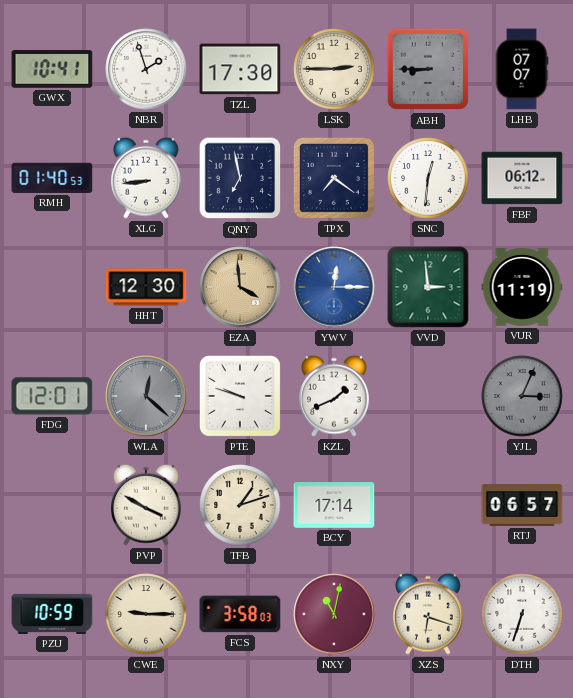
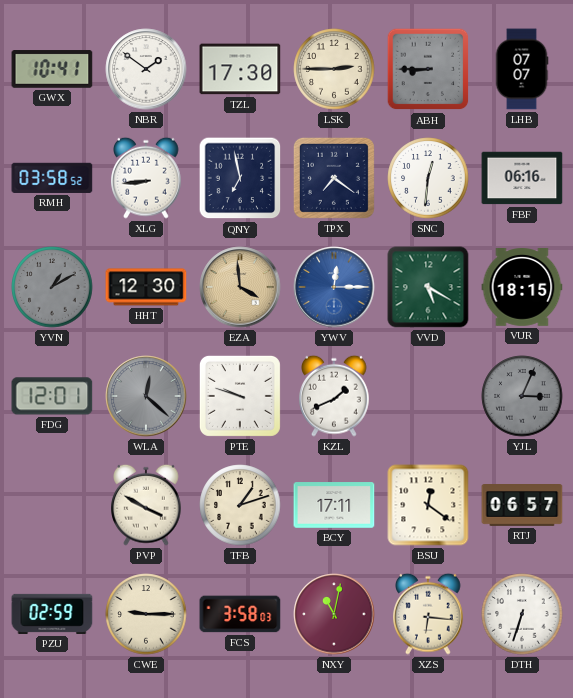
NBR: 1:57 -> 1:51
RMH: 01:40 -> 03:58
FBF: 06:12 -> 06:16
YVN: none -> 1:10
VVD: 2:59 -> 5:20
VUR: 11:19 -> 18:15
BCY: 17:14 -> 17:11
BSU: none -> 12:21
PZU: 10:59 -> 02:59
XZS: 6:18 -> 6:16
